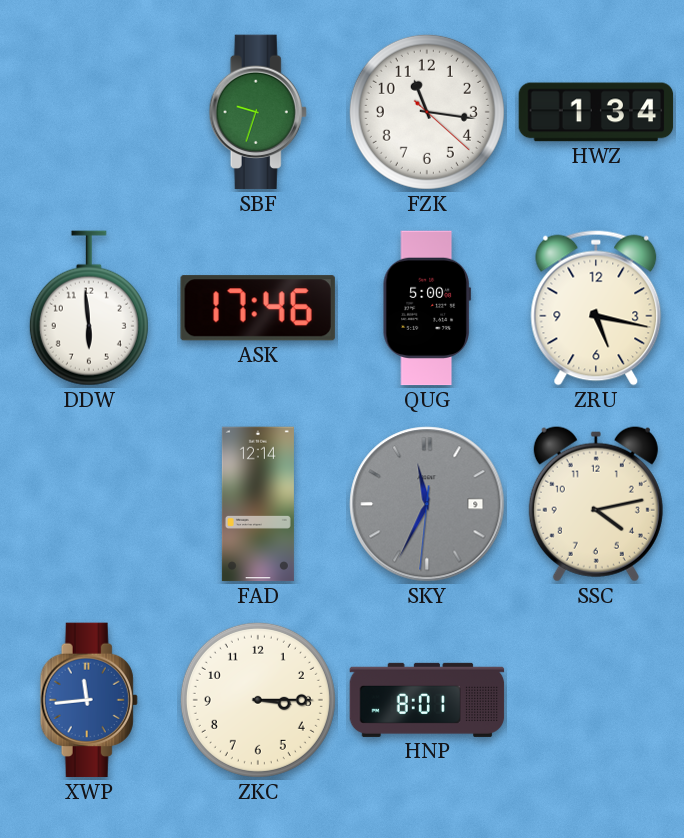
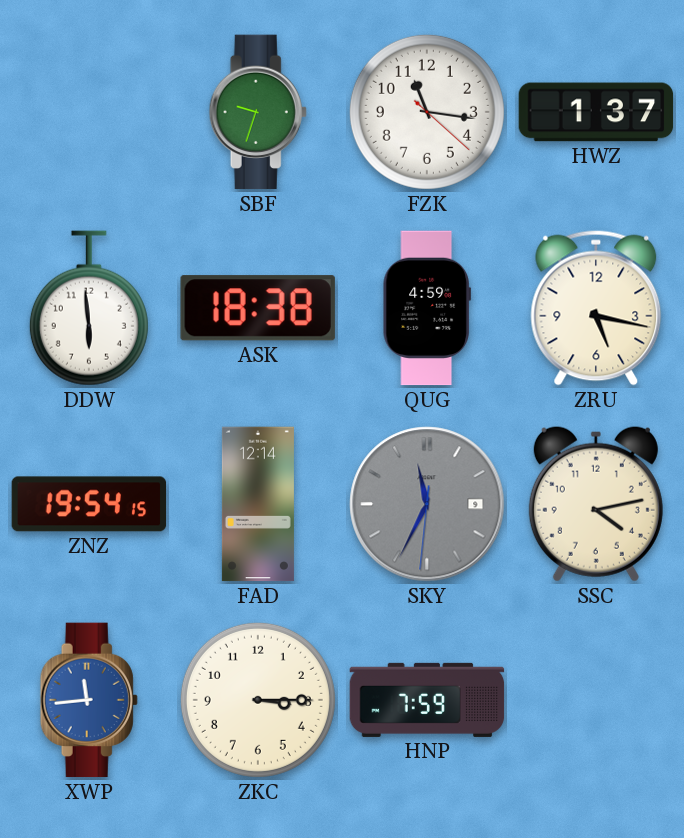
HWZ: 1:34 -> 1:37
ASK: 17:46 -> 18:38
QUG: 5:00 -> 4:59
ZNZ: none -> 19:54
HNP: 8:01 -> 7:59
